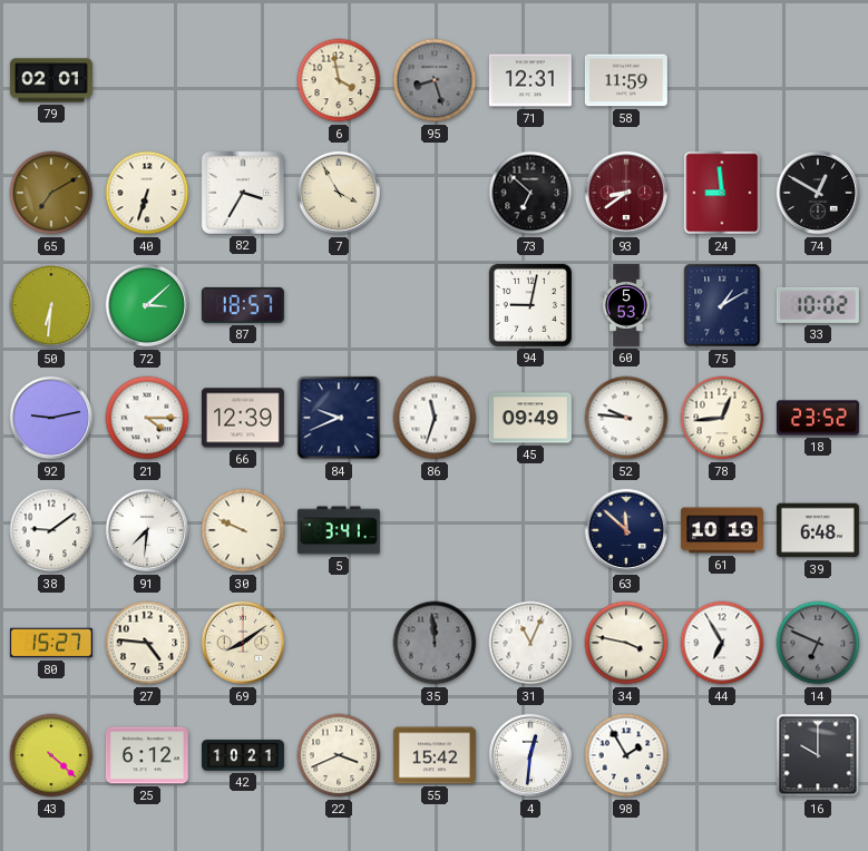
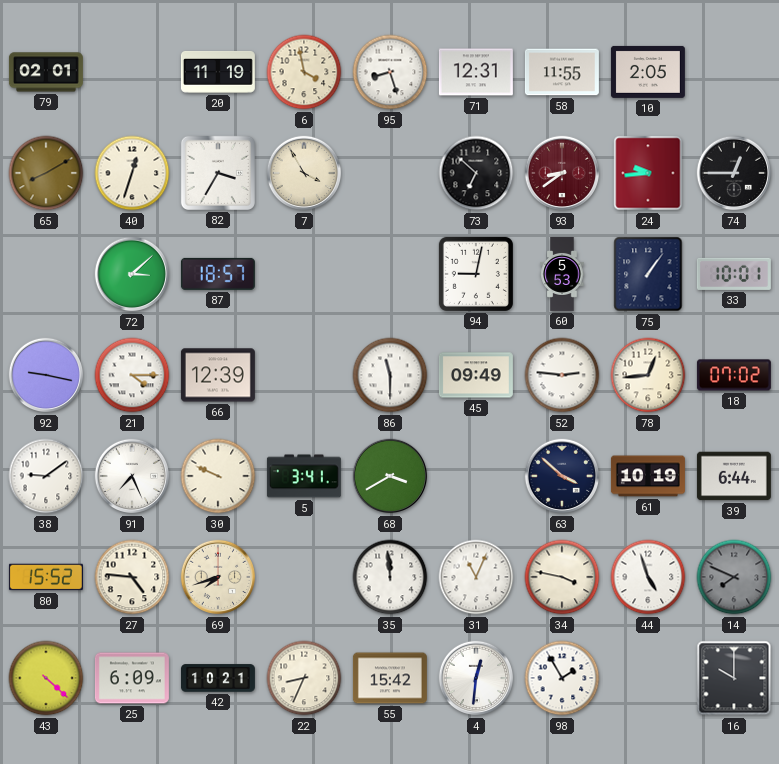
20: none -> 11:19
95 dial: grey -> white
58: 11:59 -> 11:55
10: none -> 2:05
65: 7:10 -> 8:10
40: 6:33 -> 12:33
24: 8:59 -> 9:44
74: 12:50 -> 12:45
50: 6:31 -> none
75: 1:10 -> 1:06
33: 10:02 -> 10:01
92: 9:13 -> 9:17
84: 9:41 -> none
86: 11:33 -> 11:30
52: 9:46 -> 2:46
18: 23:52 -> 07:02
91: 7:31 -> 7:26
68: none -> 3:40
63: 11:52 -> 3:52
39: 6:48 -> 6:44
80: 15:27 -> 15:52
69: 8:09 -> 7:42
35 dial: grey -> white
44: 6:55 -> 4:57
14: 6:49 -> 7:49
25: 6:12 -> 6:09
22: 3:41 -> 8:34
